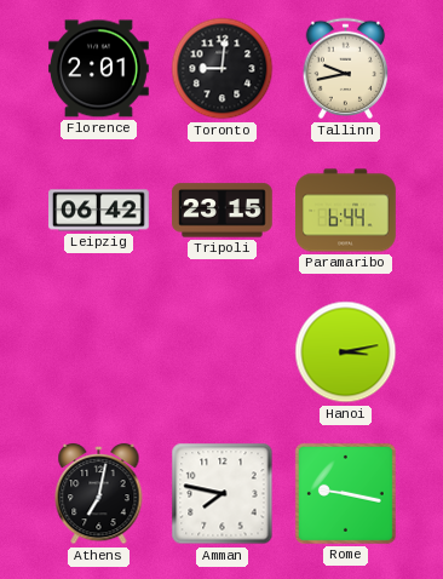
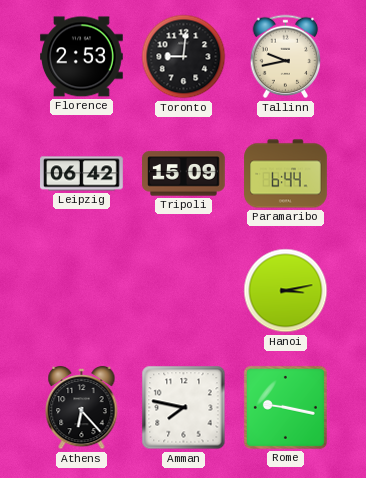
Florence: 2:01 -> 2:53
Tripoli: 23:15 -> 15:09
Athens: 7:02 -> 6:23
